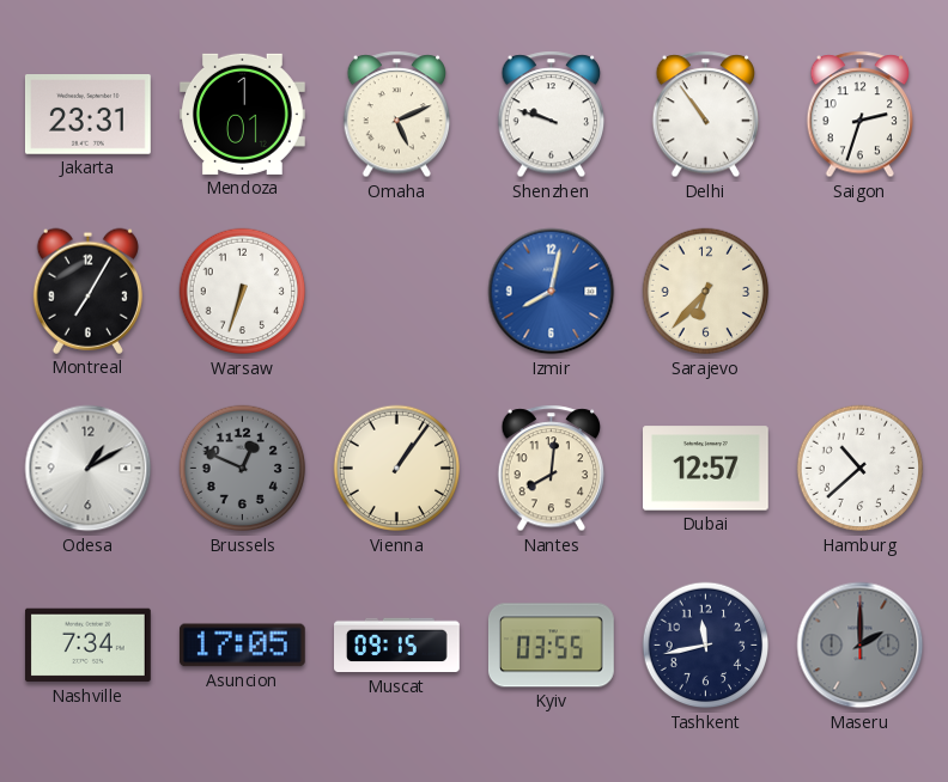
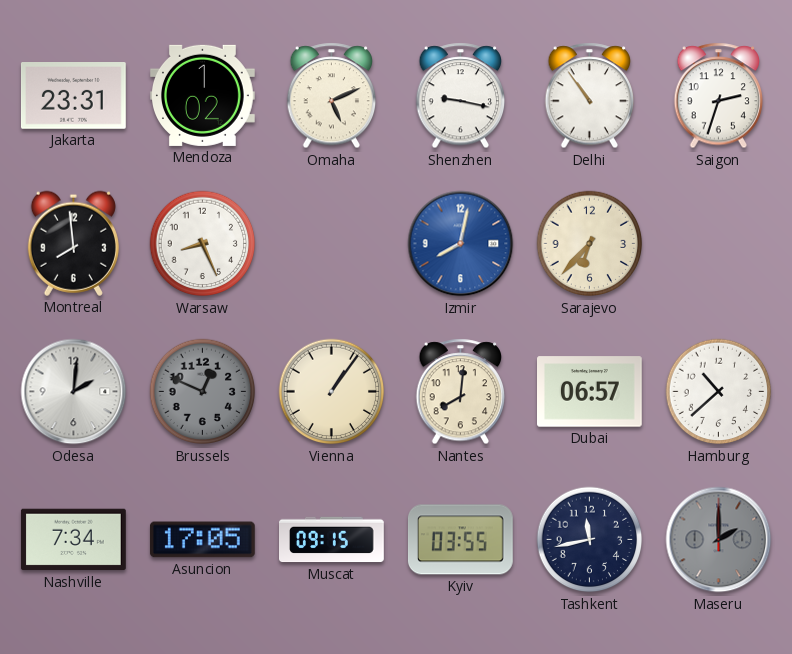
Mendoza: 1:01 -> 1:02
Shenzhen: 9:48 -> 9:17
Montreal: 7:05 -> 7:59
Warsaw: 6:33 -> 8:26
Odesa: 1:10 -> 2:01
Dubai: 12:57 -> 06:57
